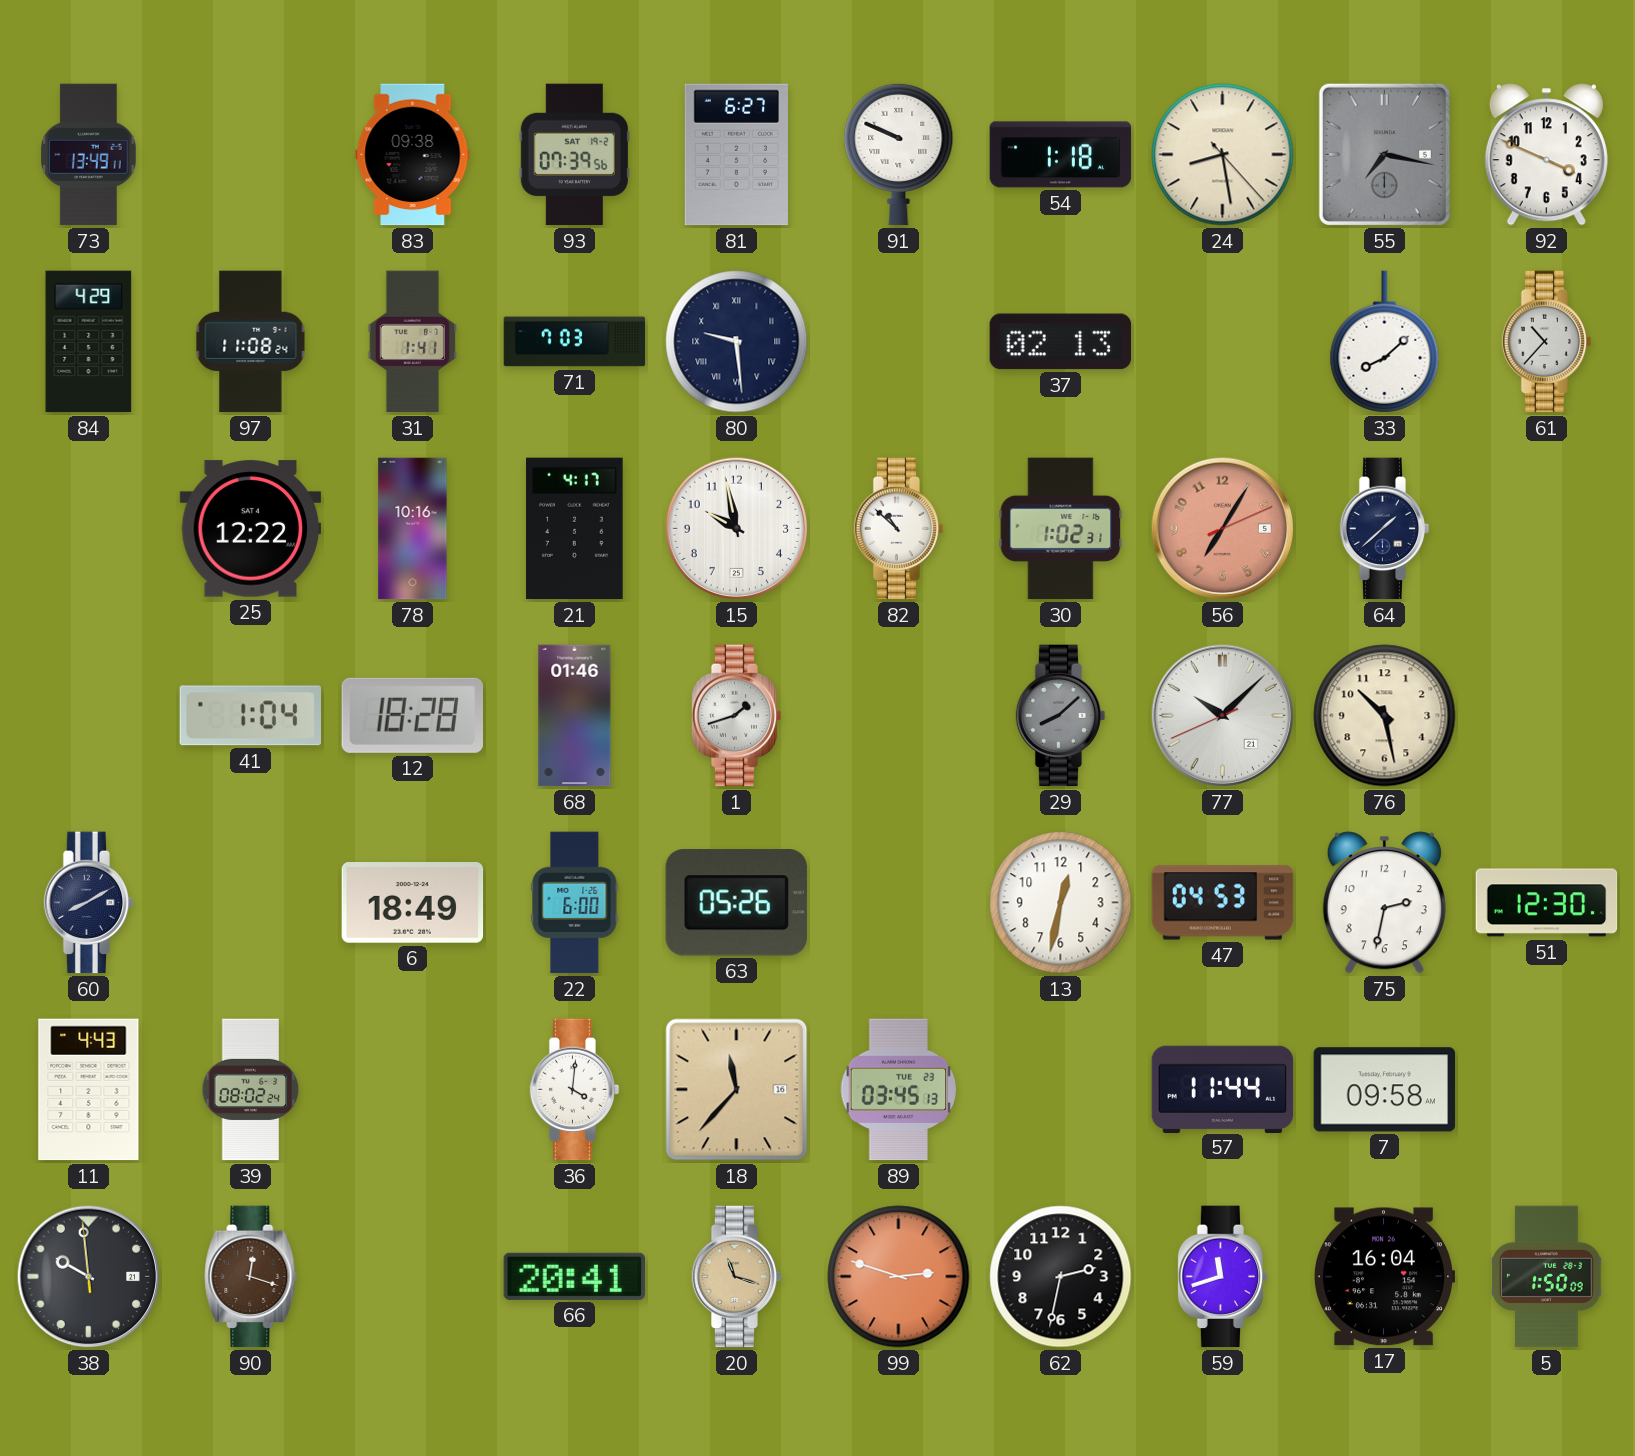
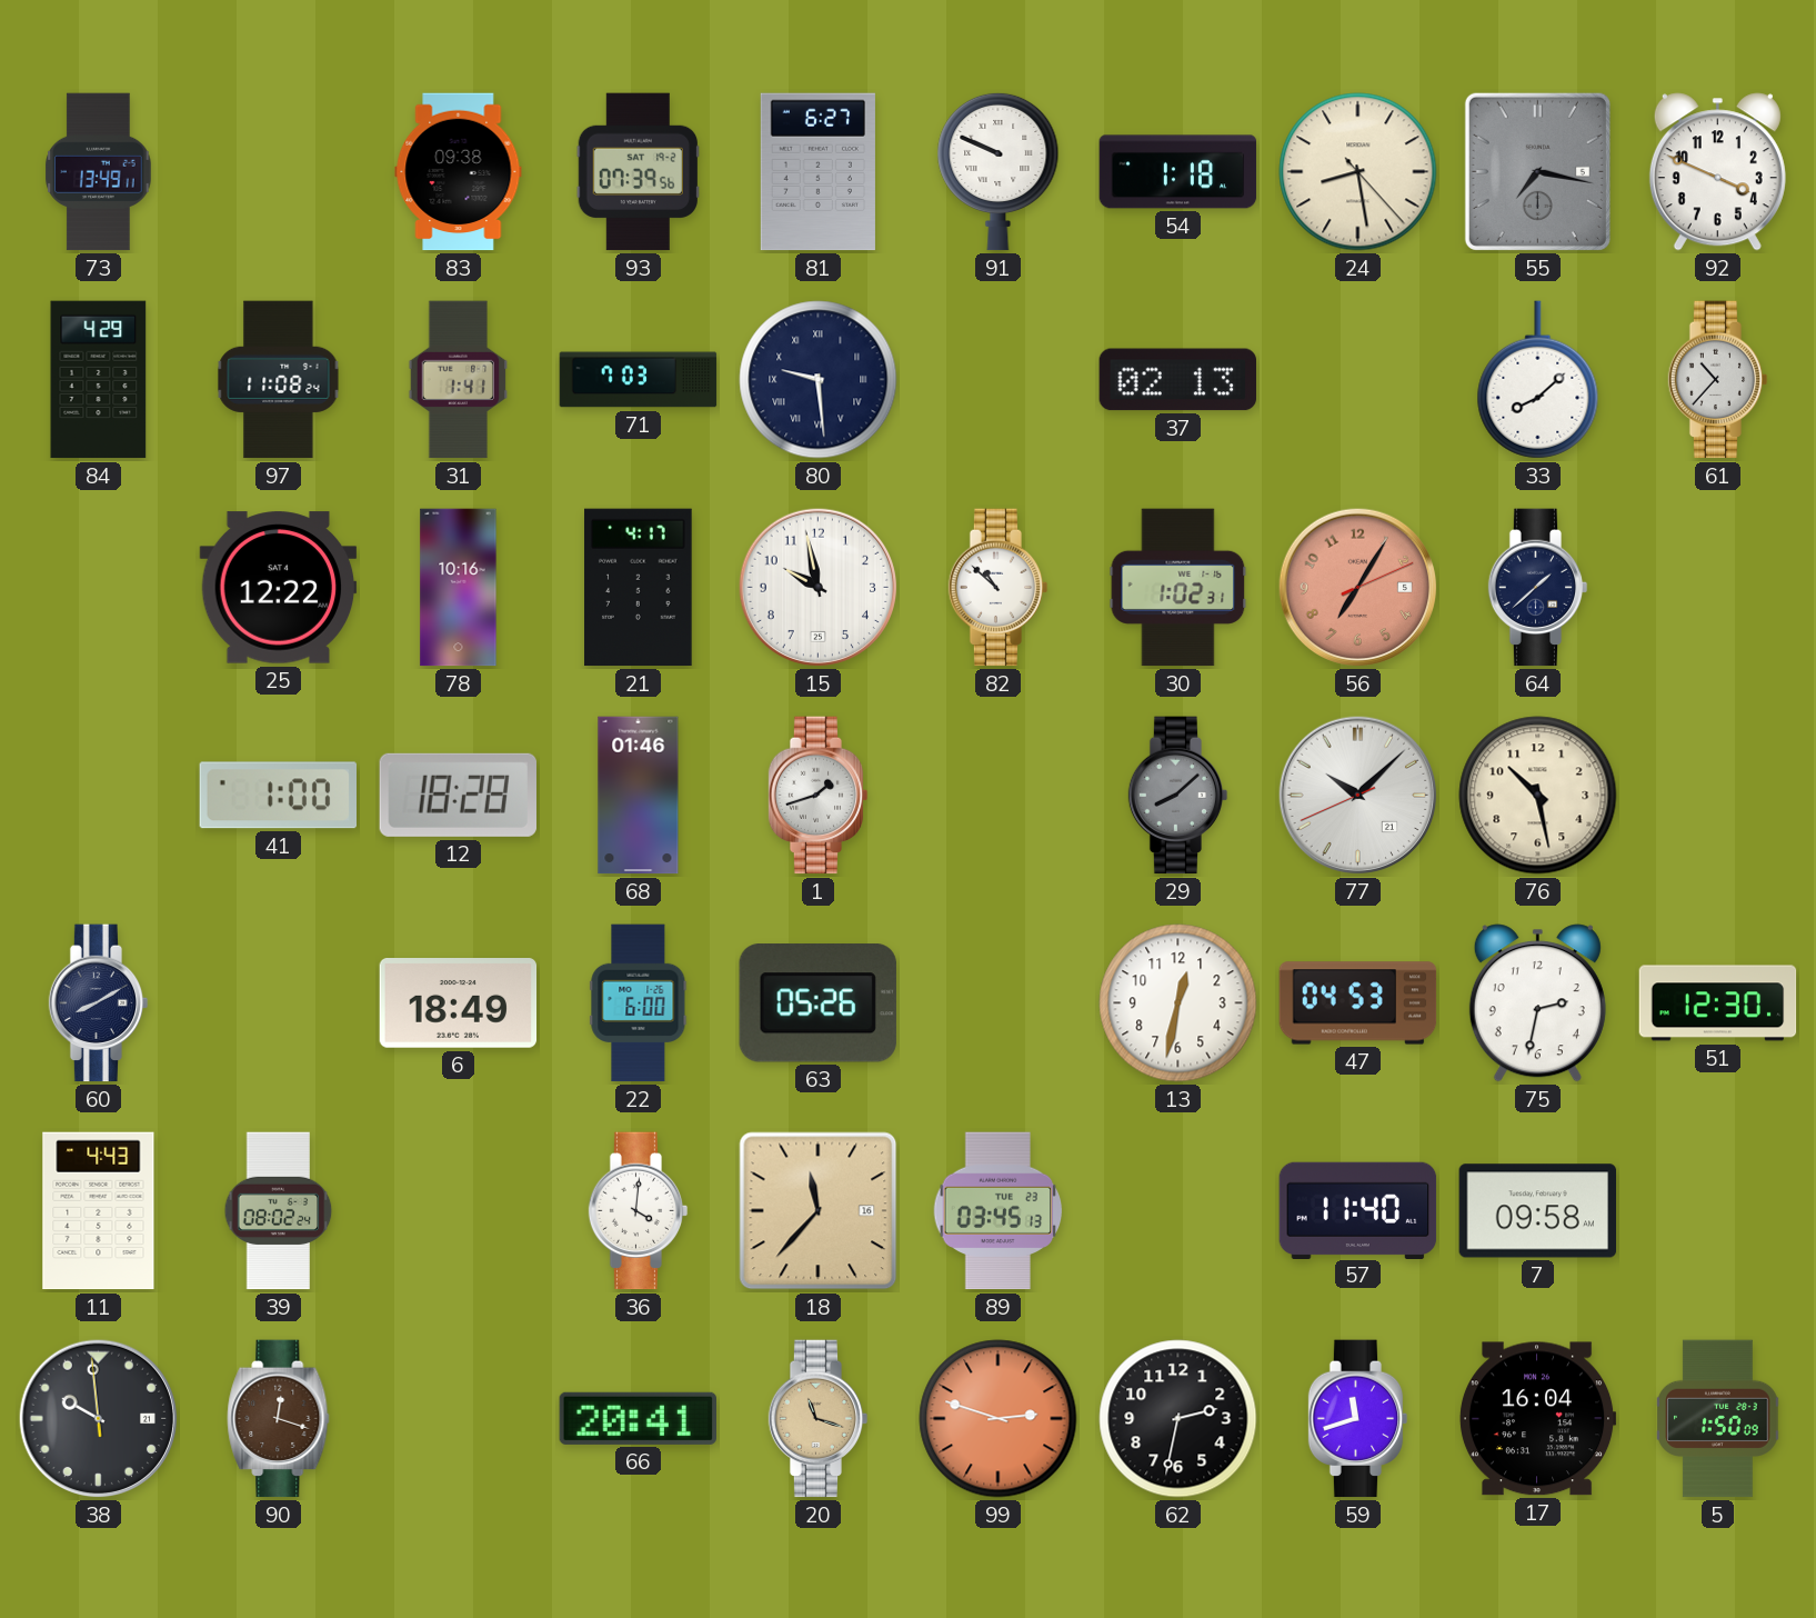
41: 1:04 -> 1:00
57: 11:44 -> 11:40
